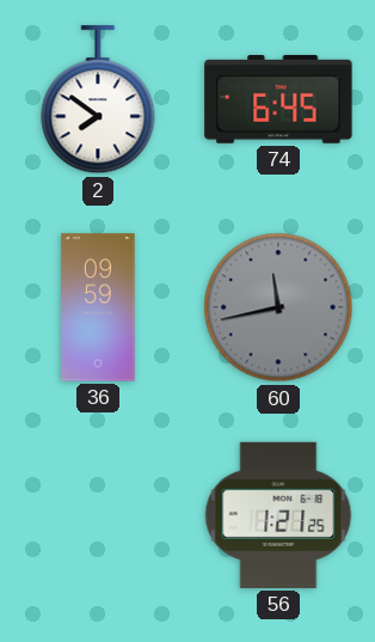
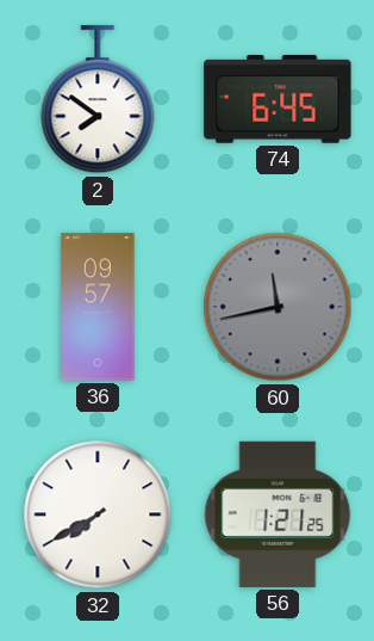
36: 09:59 -> 09:57
32: none -> 7:40
